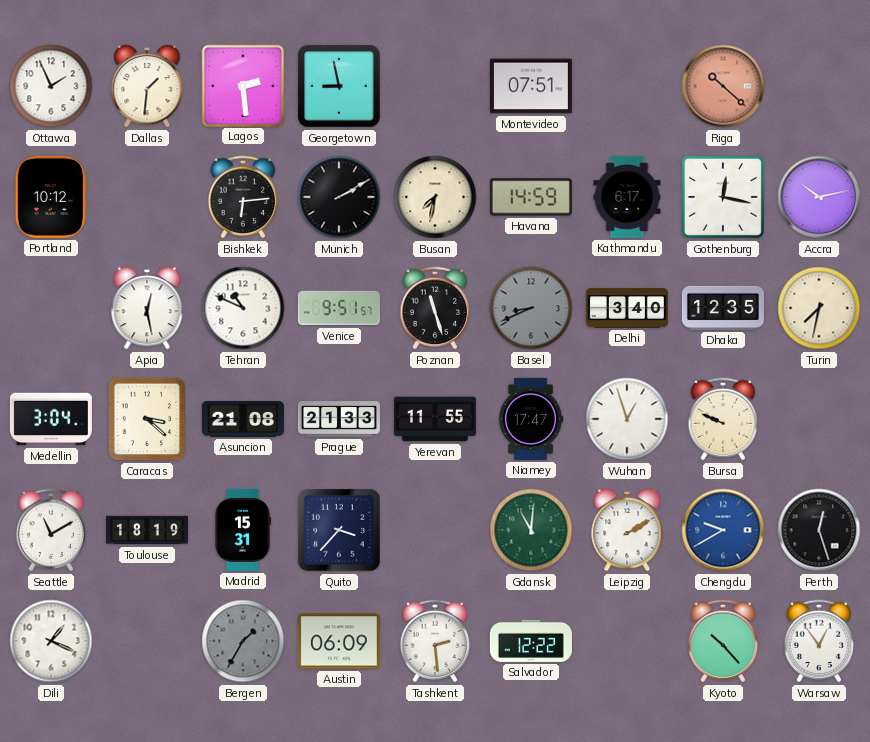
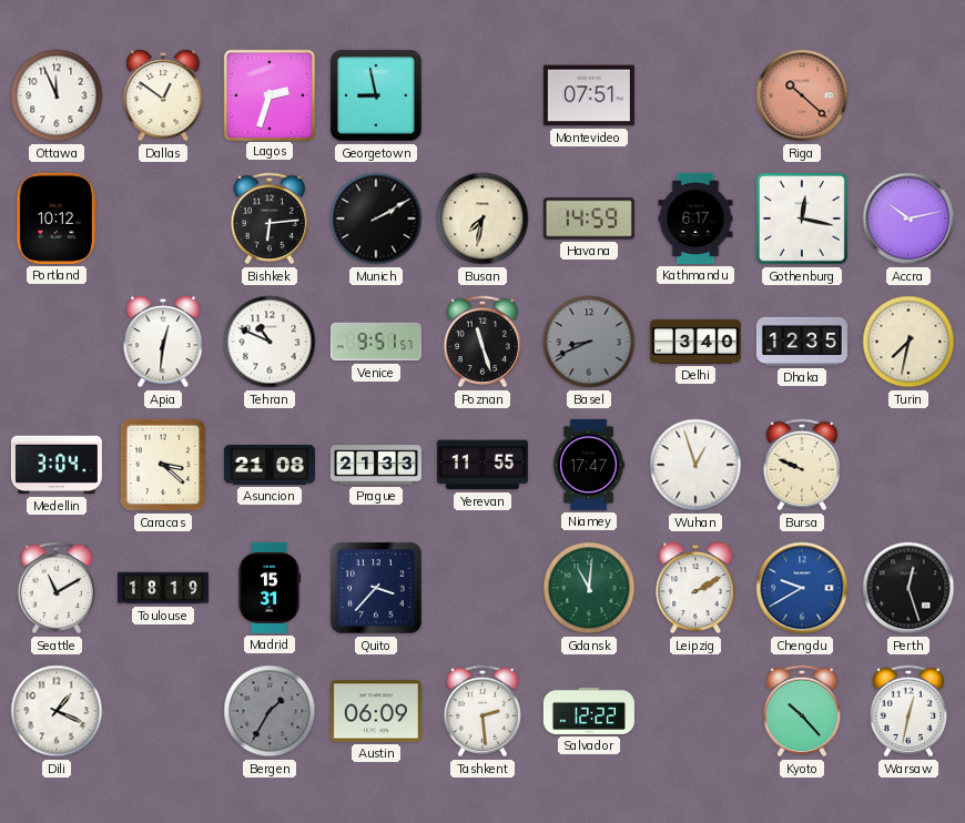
Ottawa: 1:56 -> 11:56
Dallas: 1:31 -> 12:51
Lagos: 2:29 -> 2:33
Apia: 12:28 -> 12:31
Warsaw: 12:54 -> 12:32
